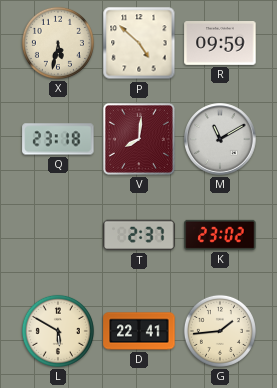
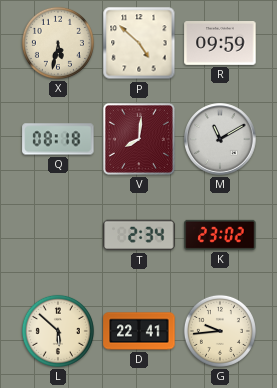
Q: 23:18 -> 08:18
T: 2:37 -> 2:34
L: 5:50 -> 5:52
G: 1:44 -> 9:44
